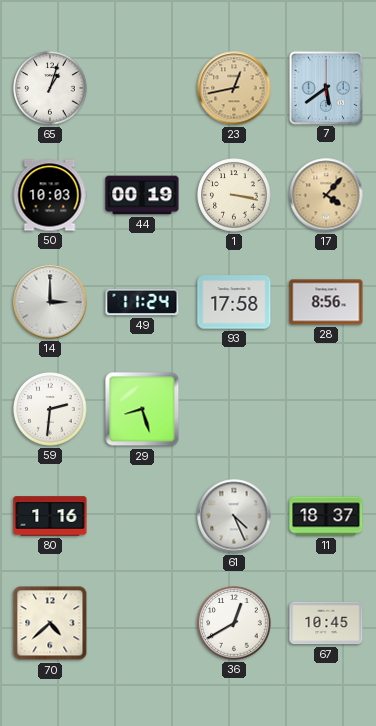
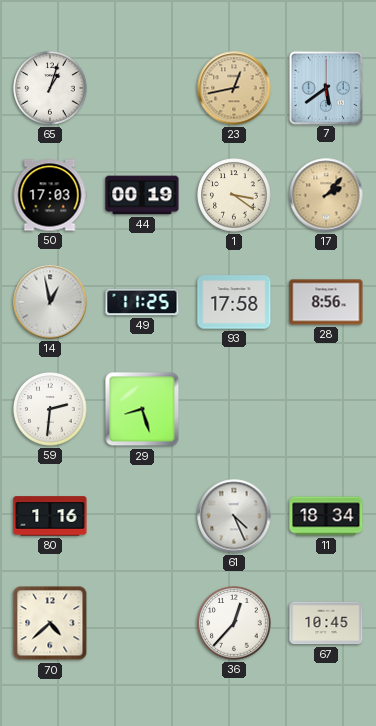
50: 10:03 -> 17:03
1: 3:17 -> 3:21
17: 4:07 -> 2:07
14: 3:00 -> 12:58
49: 11:24 -> 11:25
11: 18:37 -> 18:34
36: 12:40 -> 12:37
